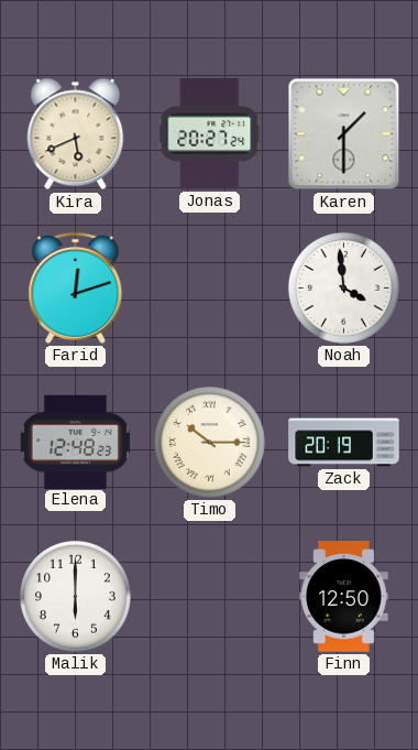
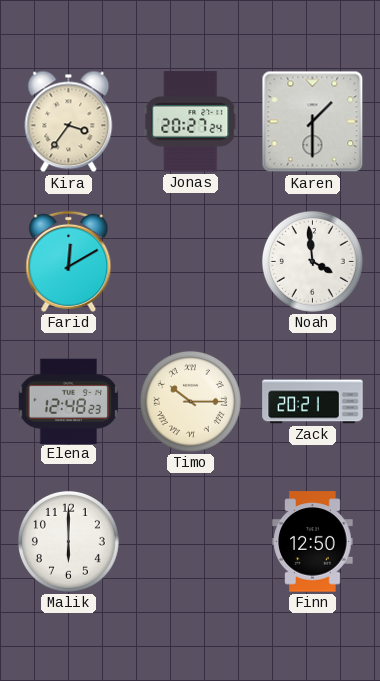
Kira: 5:41 -> 3:36
Farid: 12:12 -> 12:10
Zack: 20:19 -> 20:21
